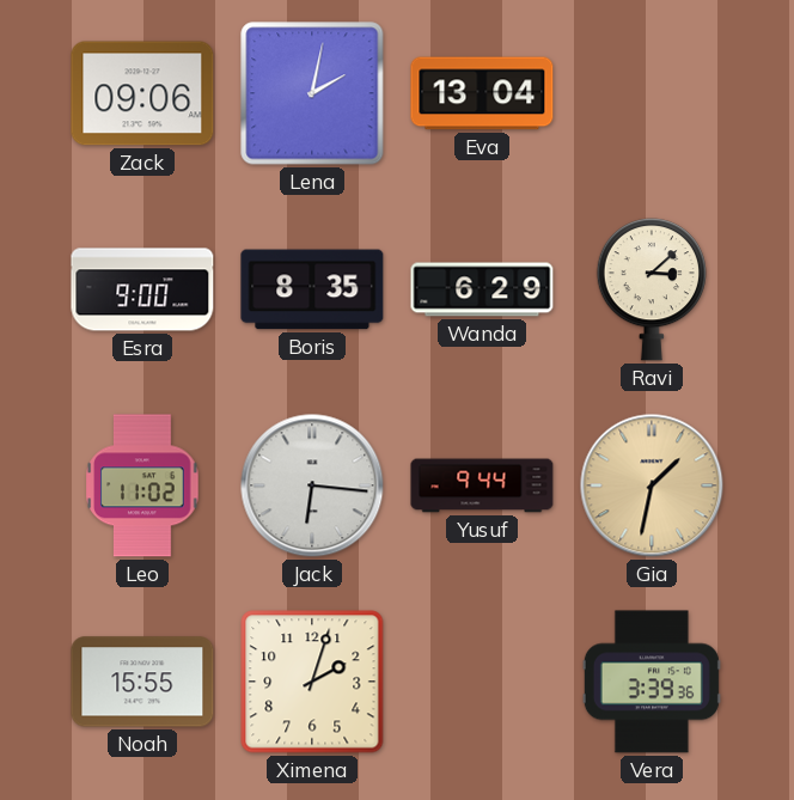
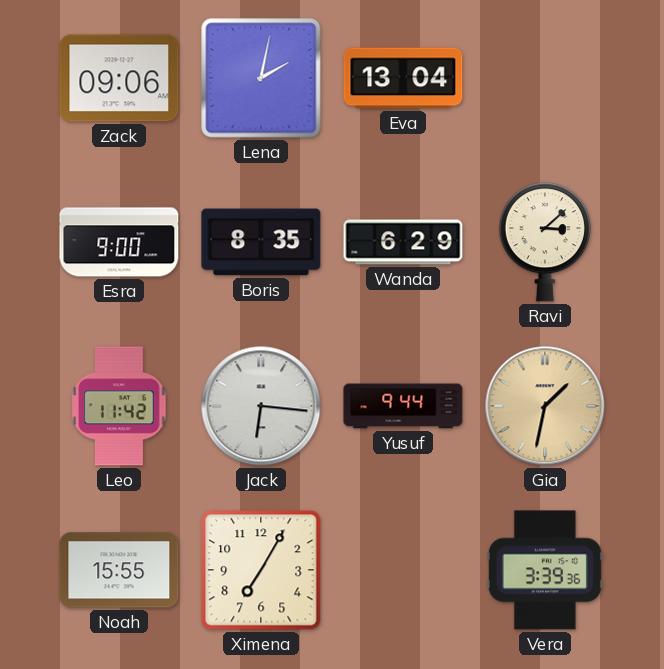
Leo: 11:02 -> 11:42
Ximena: 2:03 -> 7:05
